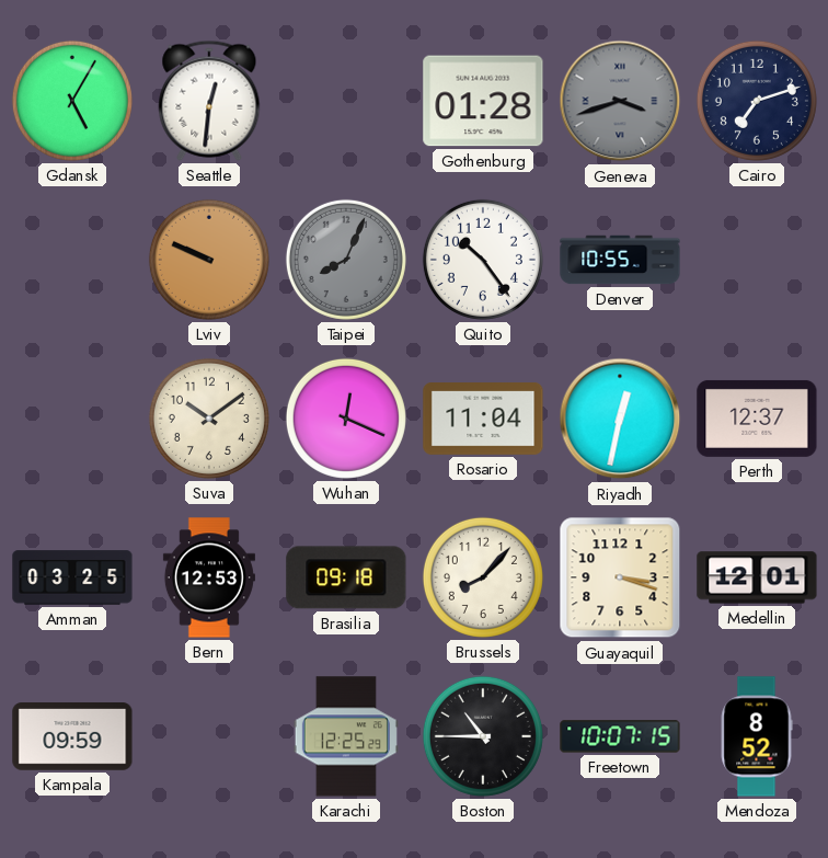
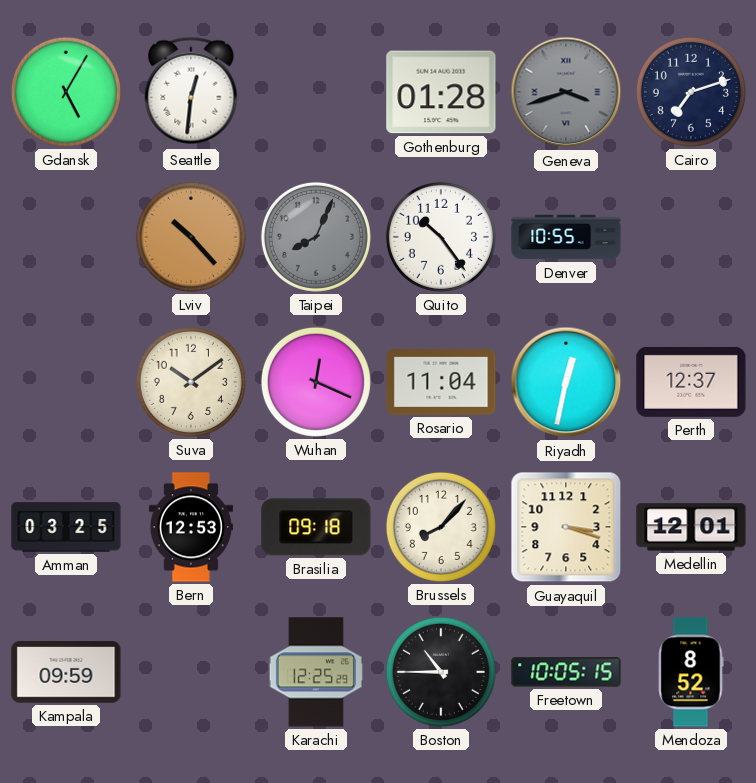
Lviv: 9:49 -> 10:23
Freetown: 10:07 -> 10:05
